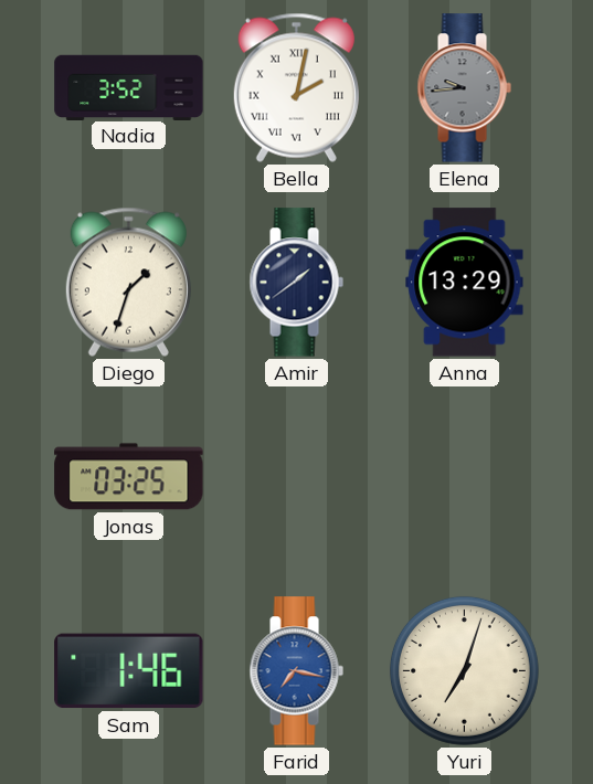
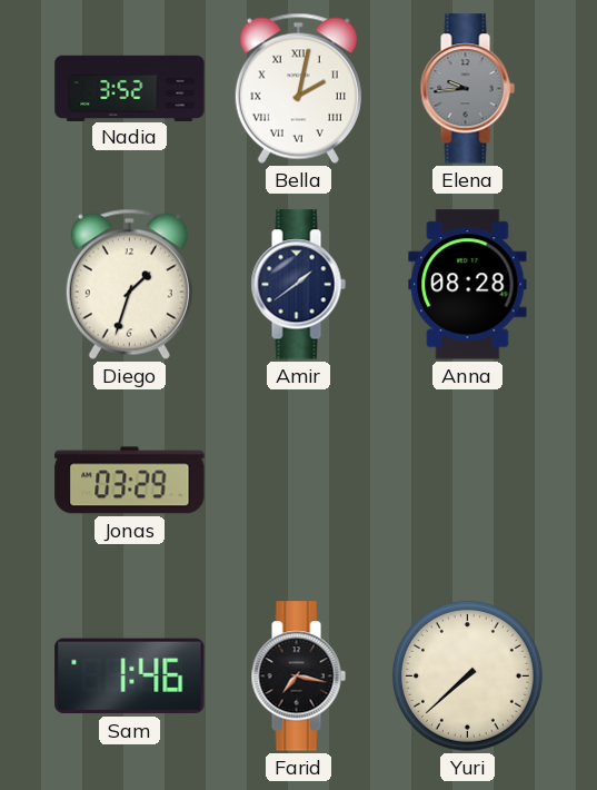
Anna: 13:29 -> 08:28
Jonas: 03:25 -> 03:29
Farid dial: blue -> black
Yuri: 7:03 -> 7:38
